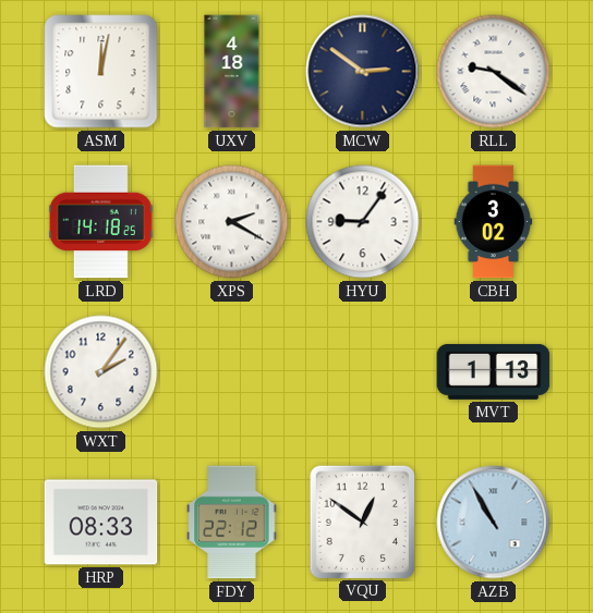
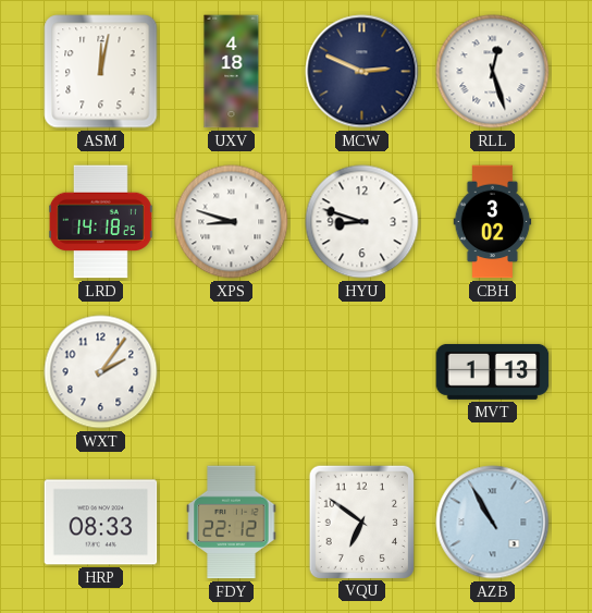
MCW: 2:51 -> 2:49
RLL: 9:21 -> 12:27
XPS: 2:20 -> 8:48
HYU: 9:06 -> 8:48
VQU: 12:51 -> 6:51
